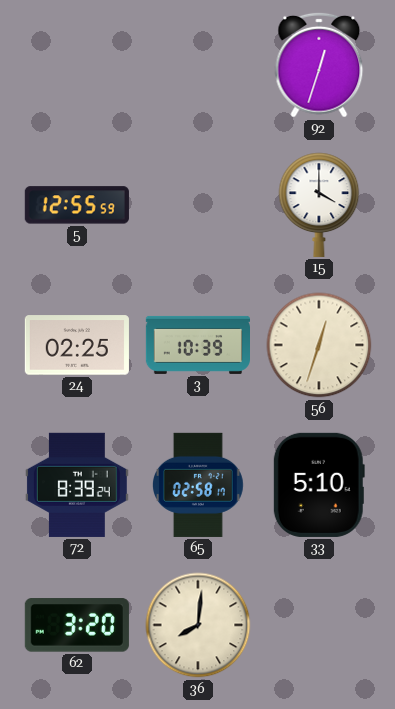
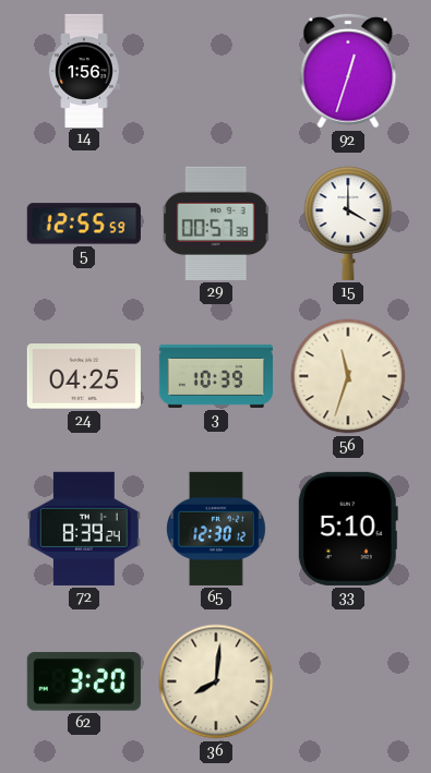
14: none -> 1:56
29: none -> 00:57
24: 02:25 -> 04:25
56: 12:33 -> 11:33
65: 02:58 -> 12:30
